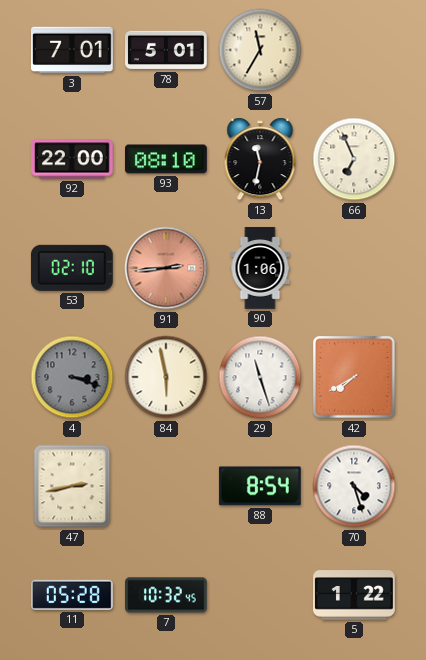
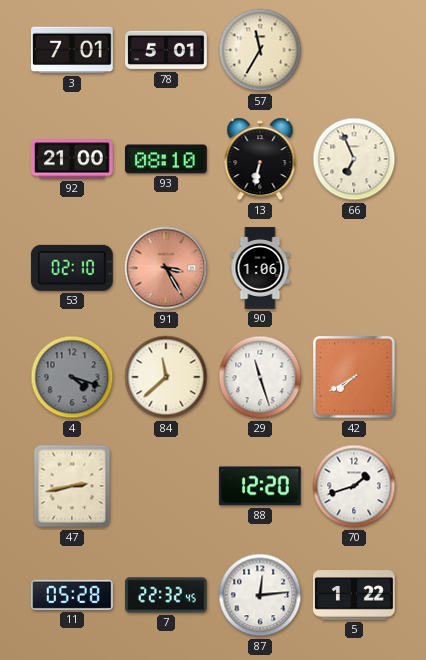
92: 22:00 -> 21:00
13: 11:32 -> 6:32
91: 2:44 -> 3:25
4: 3:18 -> 4:18
84: 5:58 -> 11:38
88: 8:54 -> 12:20
70: 4:27 -> 1:42
7: 10:32 -> 22:32
87: none -> 12:14
